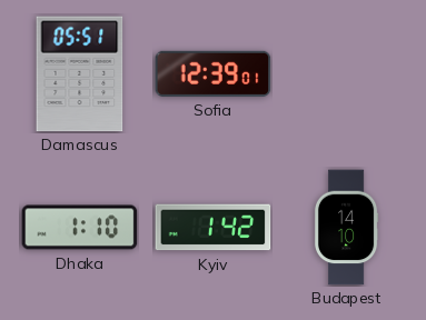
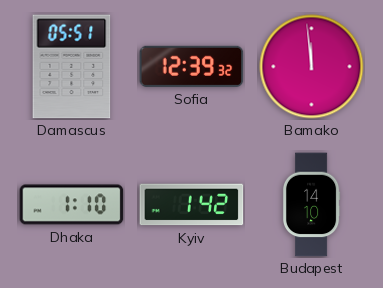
Sofia: 12:39:01 -> 12:39:32
Bamako: none -> 11:59
